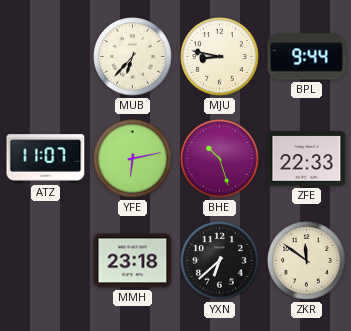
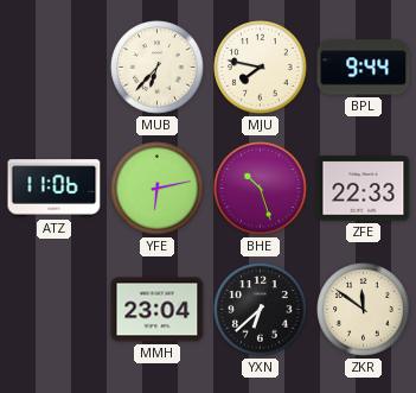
MJU: 8:47 -> 7:47
ATZ: 11:07 -> 11:06
MMH: 23:18 -> 23:04
